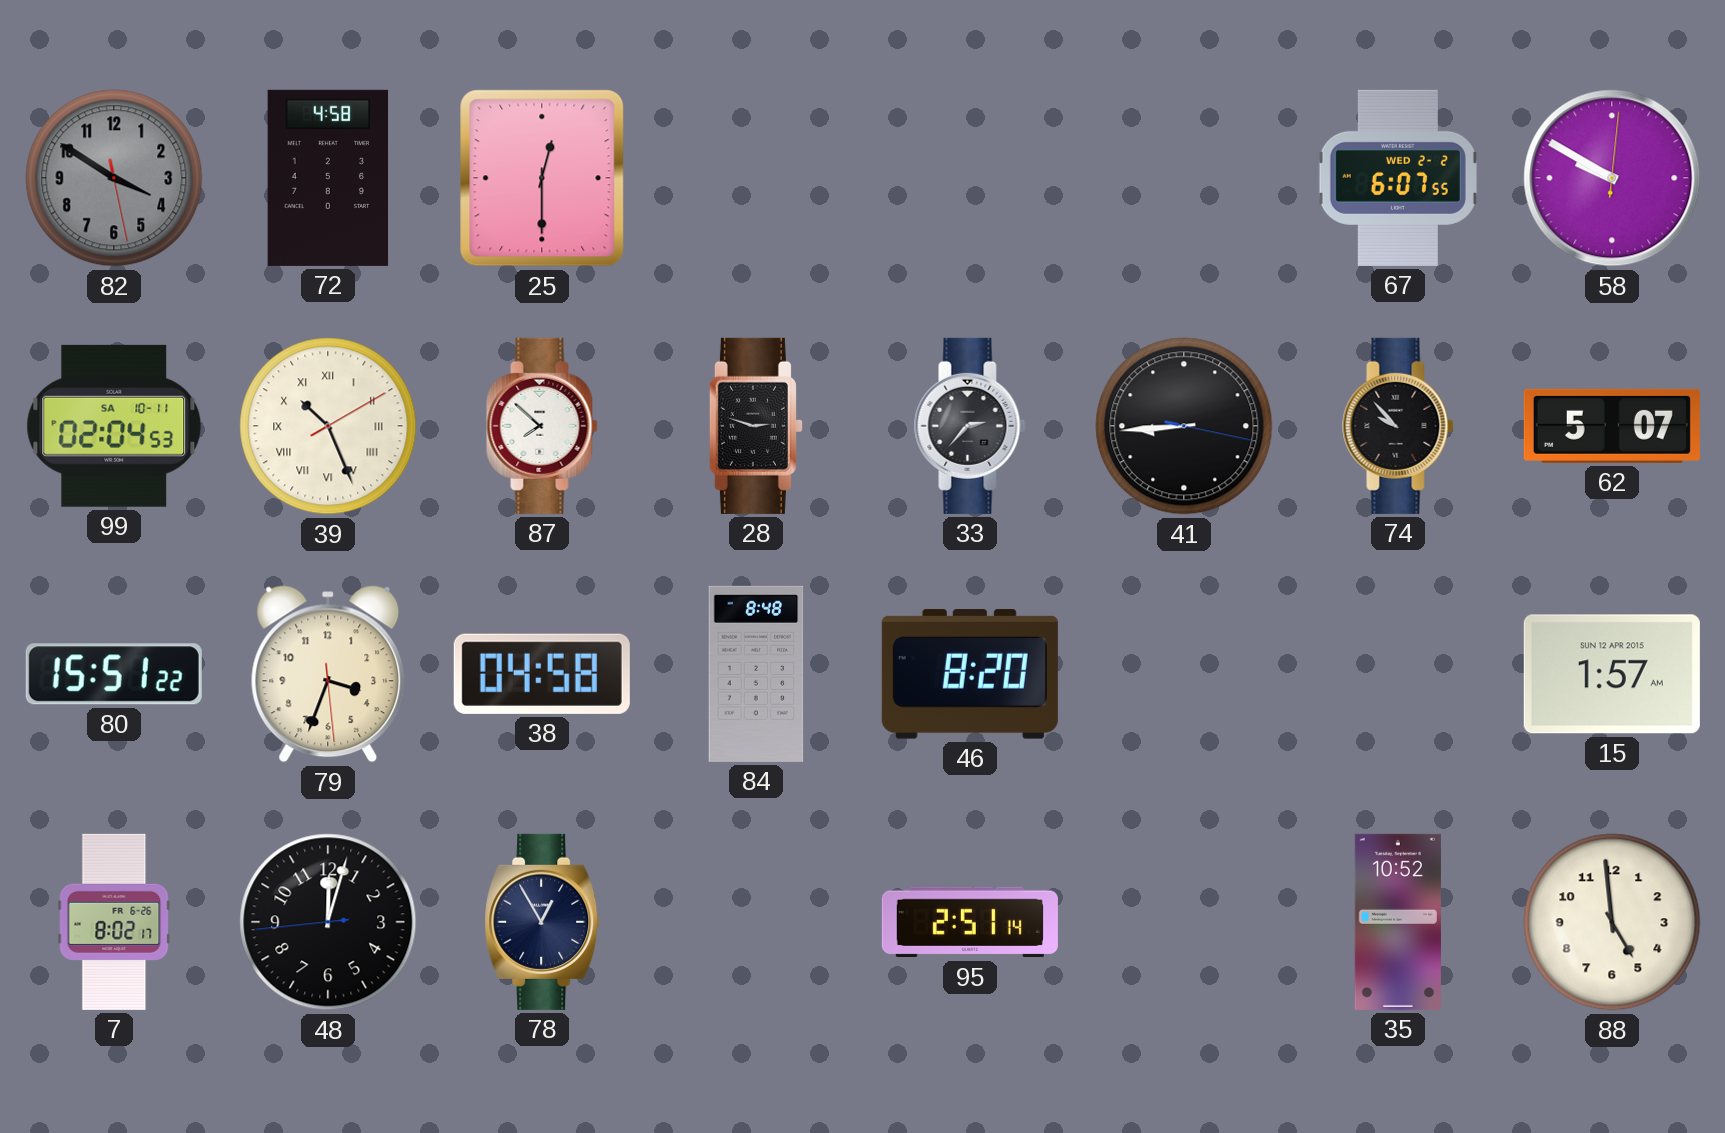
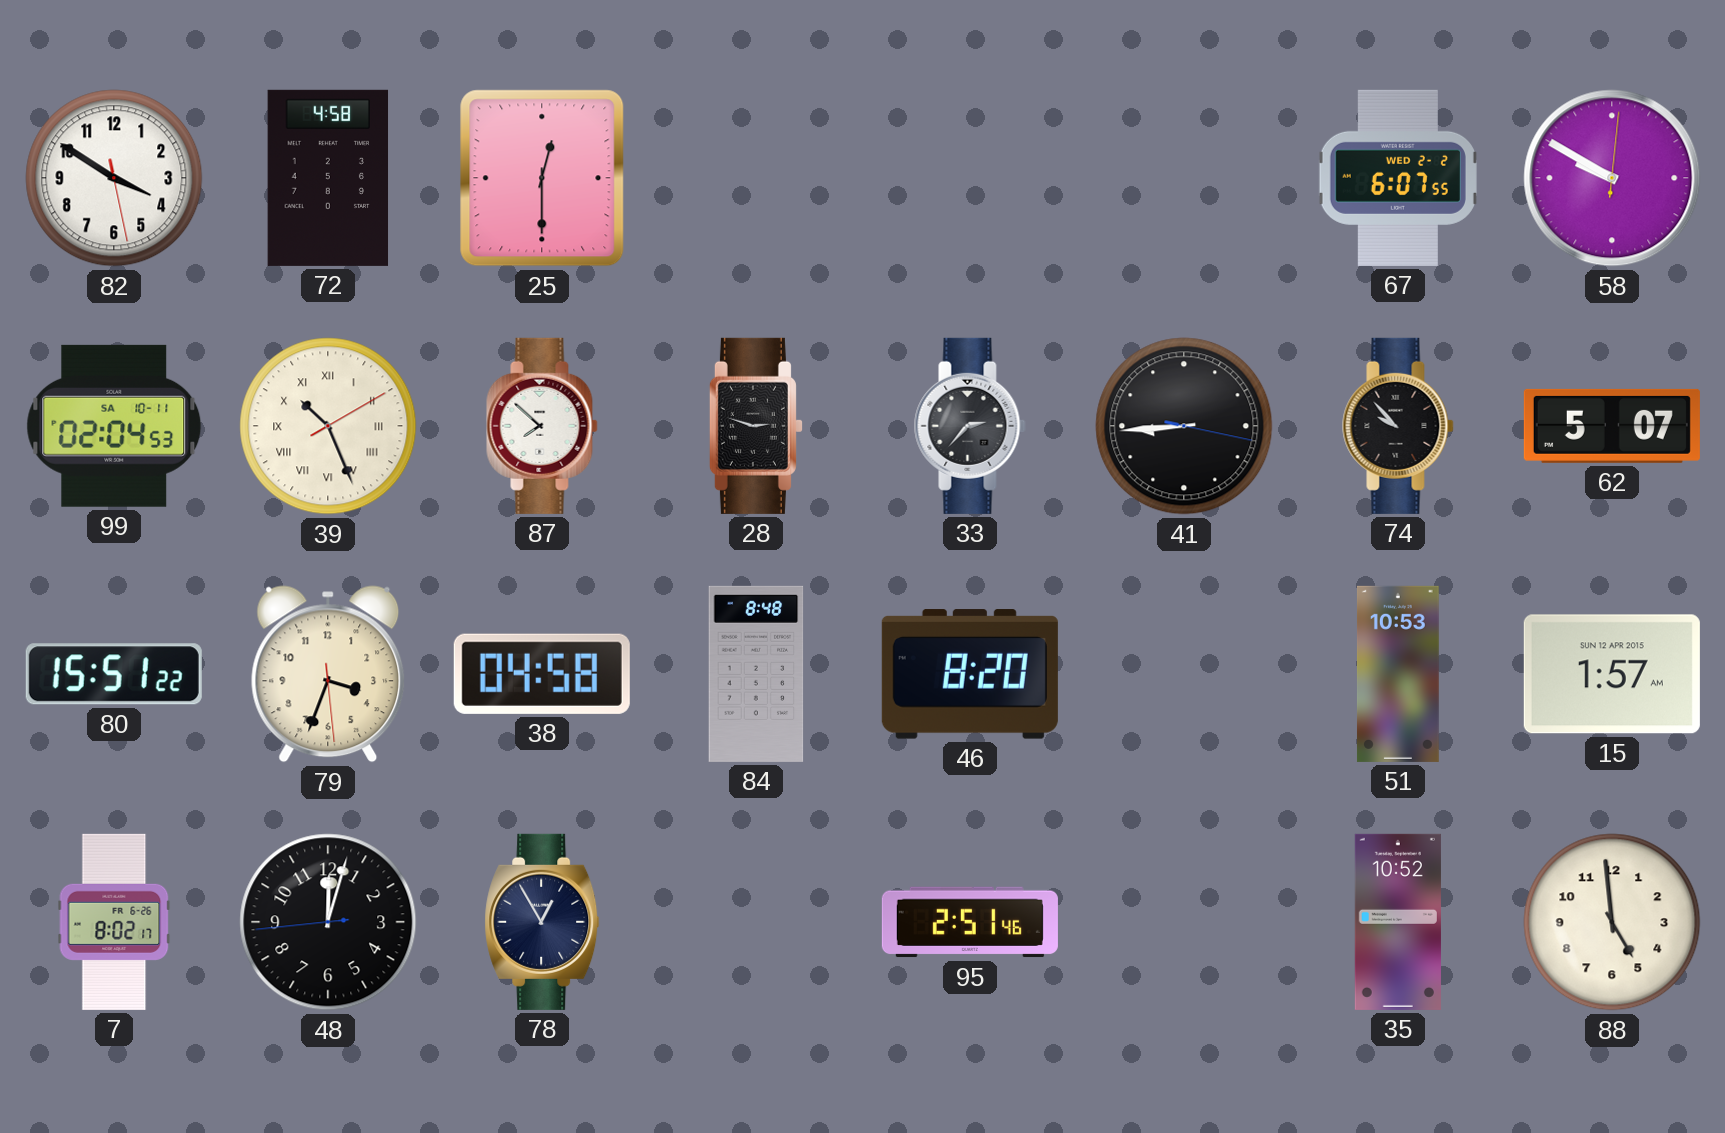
82 dial: grey -> white
51: none -> 10:53
95: 2:51:14 -> 2:51:46
